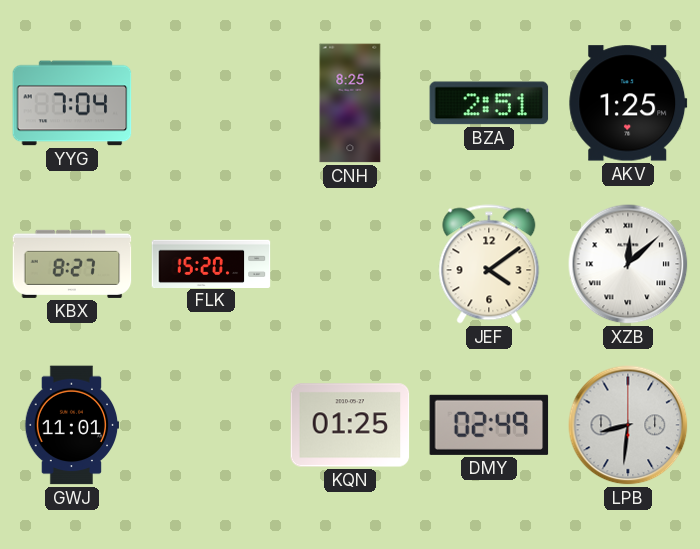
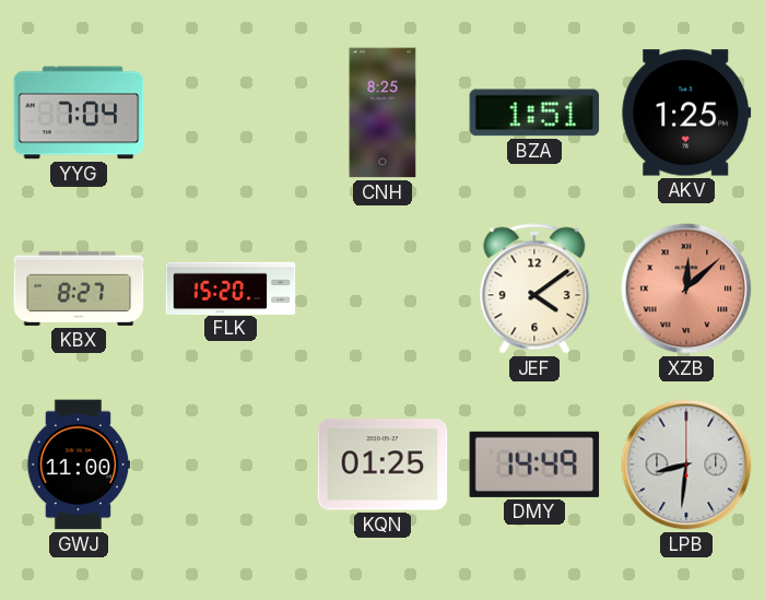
BZA: 2:51 -> 1:51
XZB dial: white -> salmon
GWJ: 11:01 -> 11:00
DMY: 02:49 -> 14:49
